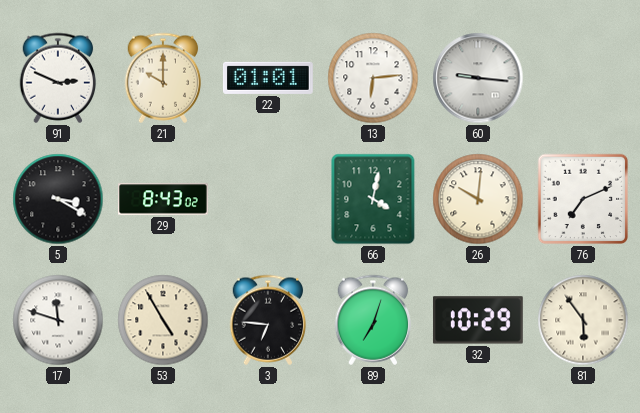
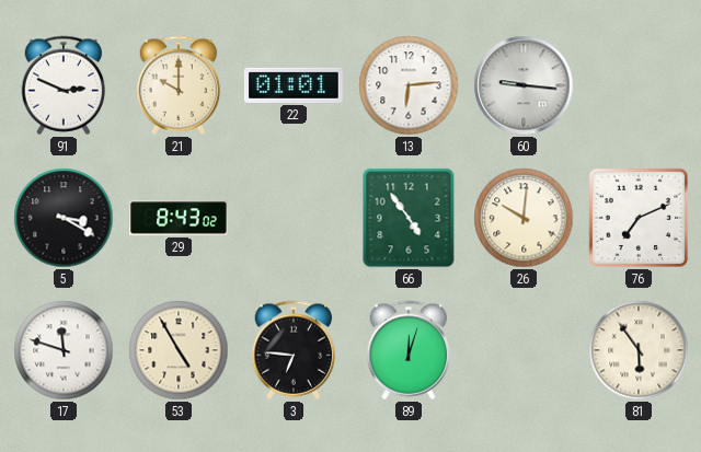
66: 4:02 -> 4:54
89: 7:03 -> 12:03
32: 10:29 -> none
